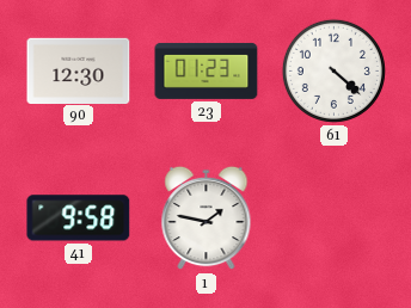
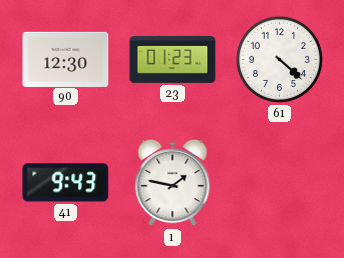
41: 9:58 -> 9:43
